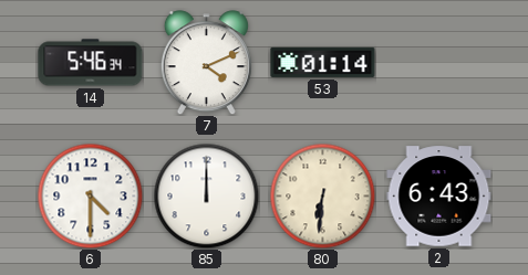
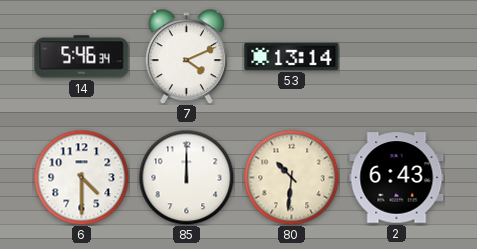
53: 01:14 -> 13:14
80: 6:31 -> 10:31
